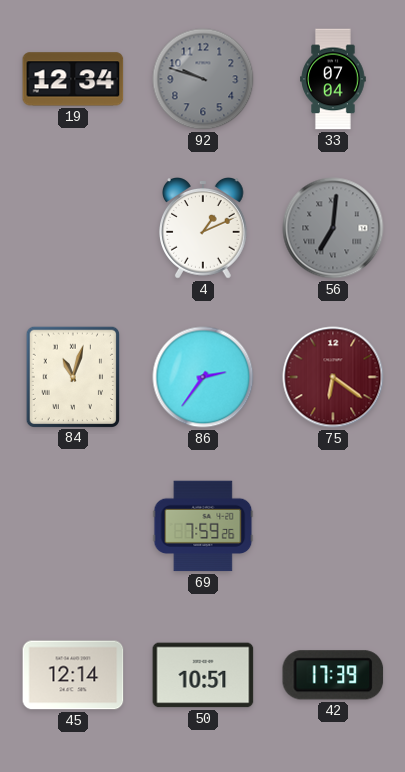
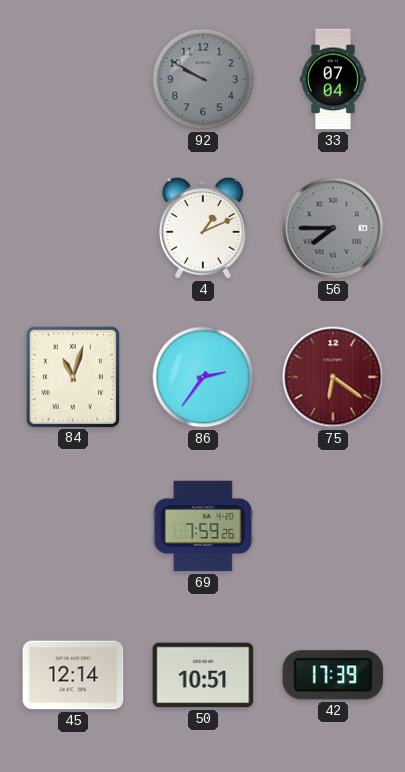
19: 12:34 -> none
92: 9:48 -> 9:50
56: 7:01 -> 7:45
